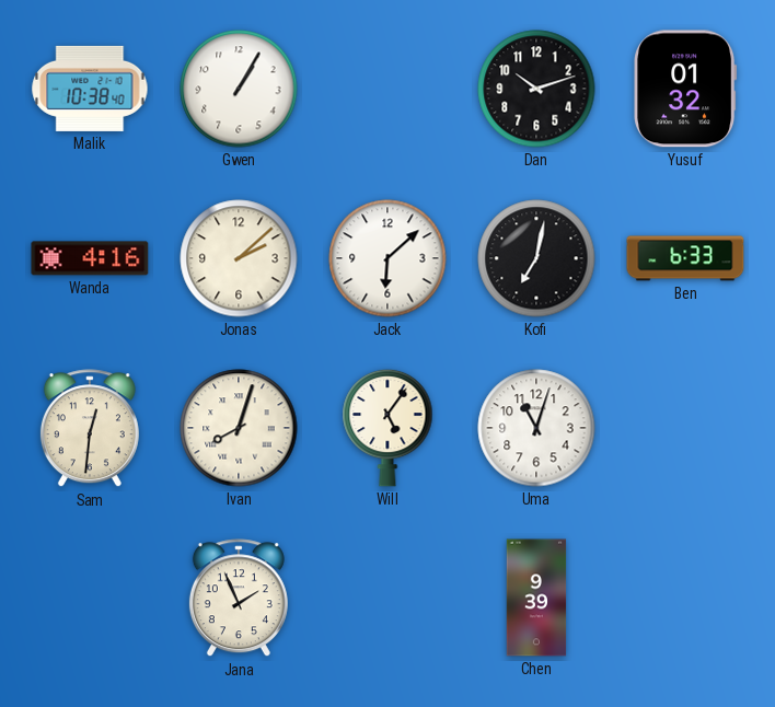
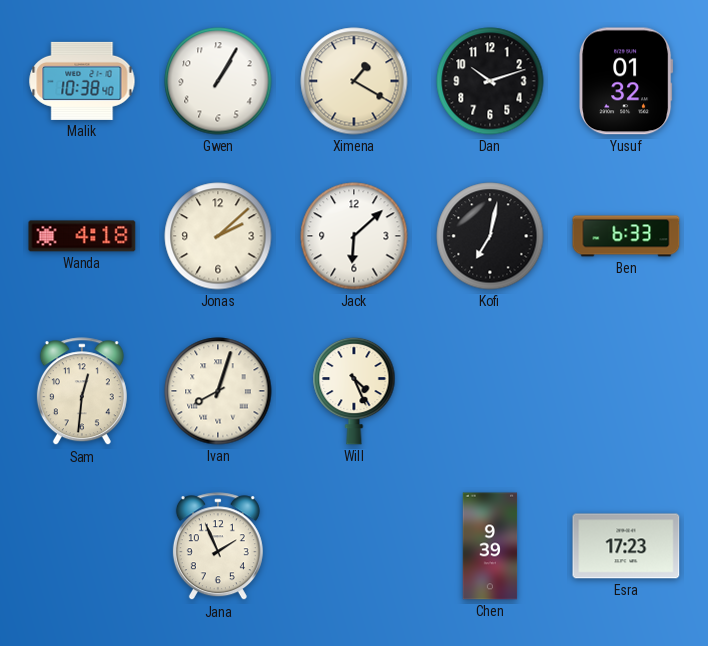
Ximena: none -> 1:20
Wanda: 4:16 -> 4:18
Will: 5:06 -> 4:26
Uma: 11:03 -> none
Esra: none -> 17:23
